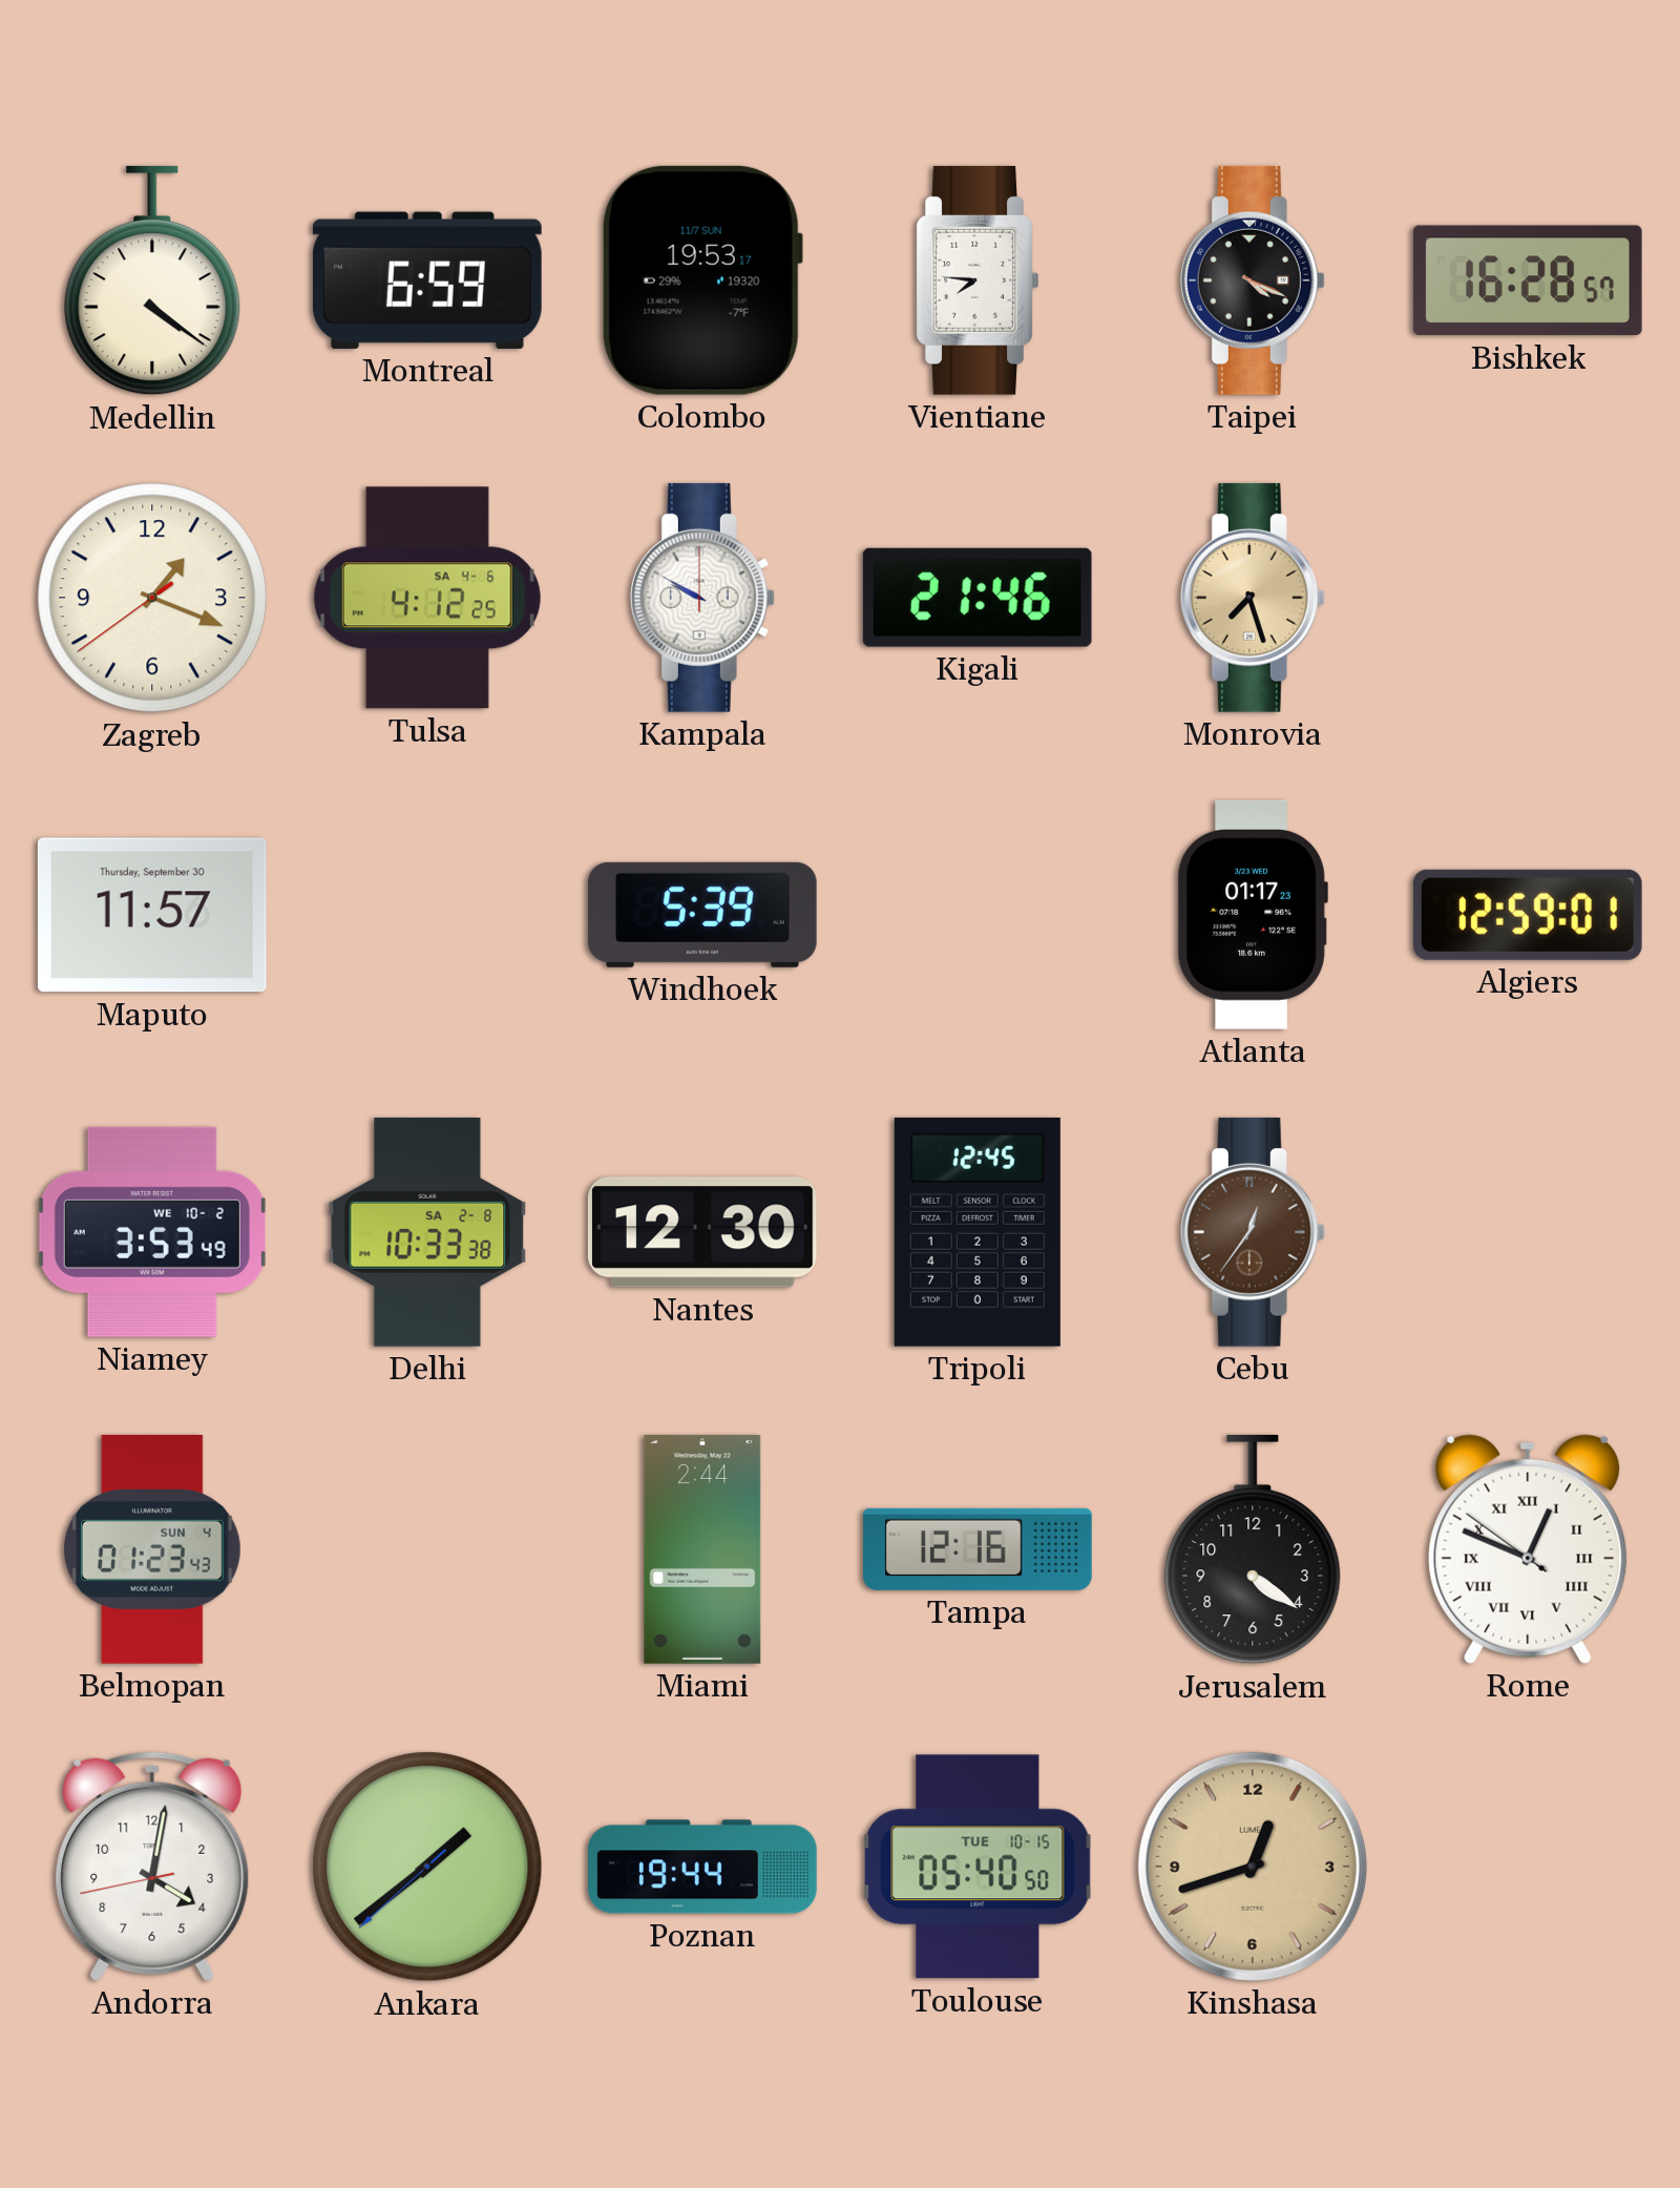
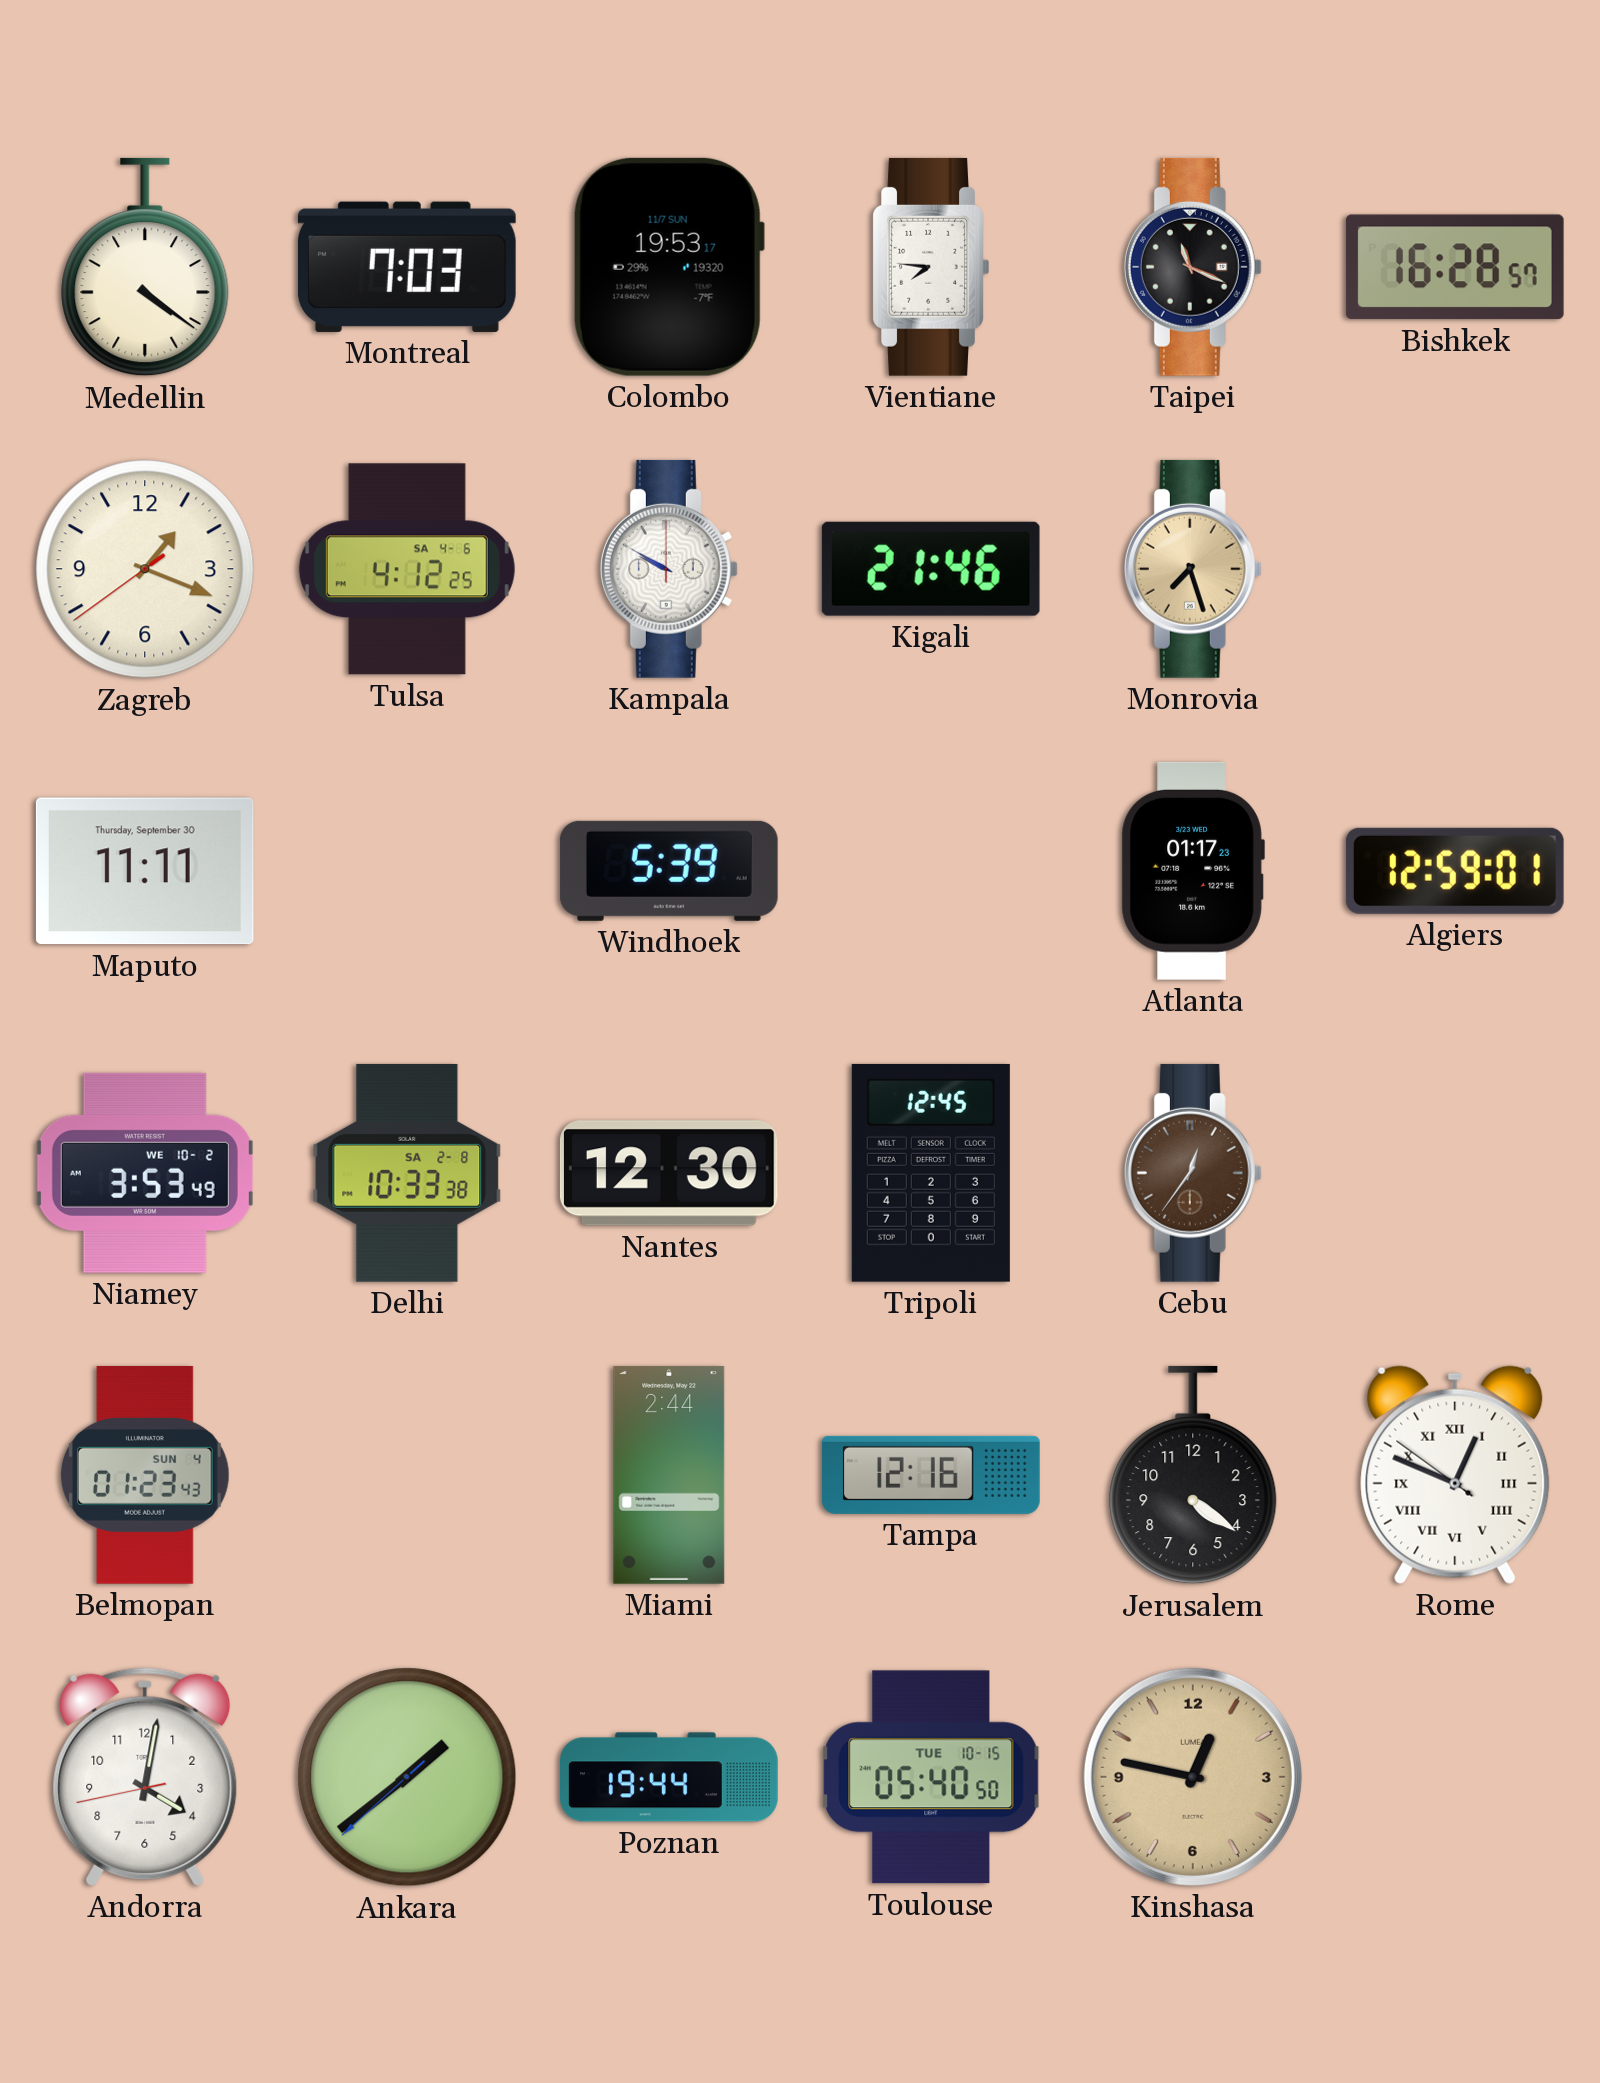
Montreal: 6:59 -> 7:03
Taipei: 4:19 -> 11:19
Maputo: 11:57 -> 11:11
Kinshasa: 12:42 -> 12:47
